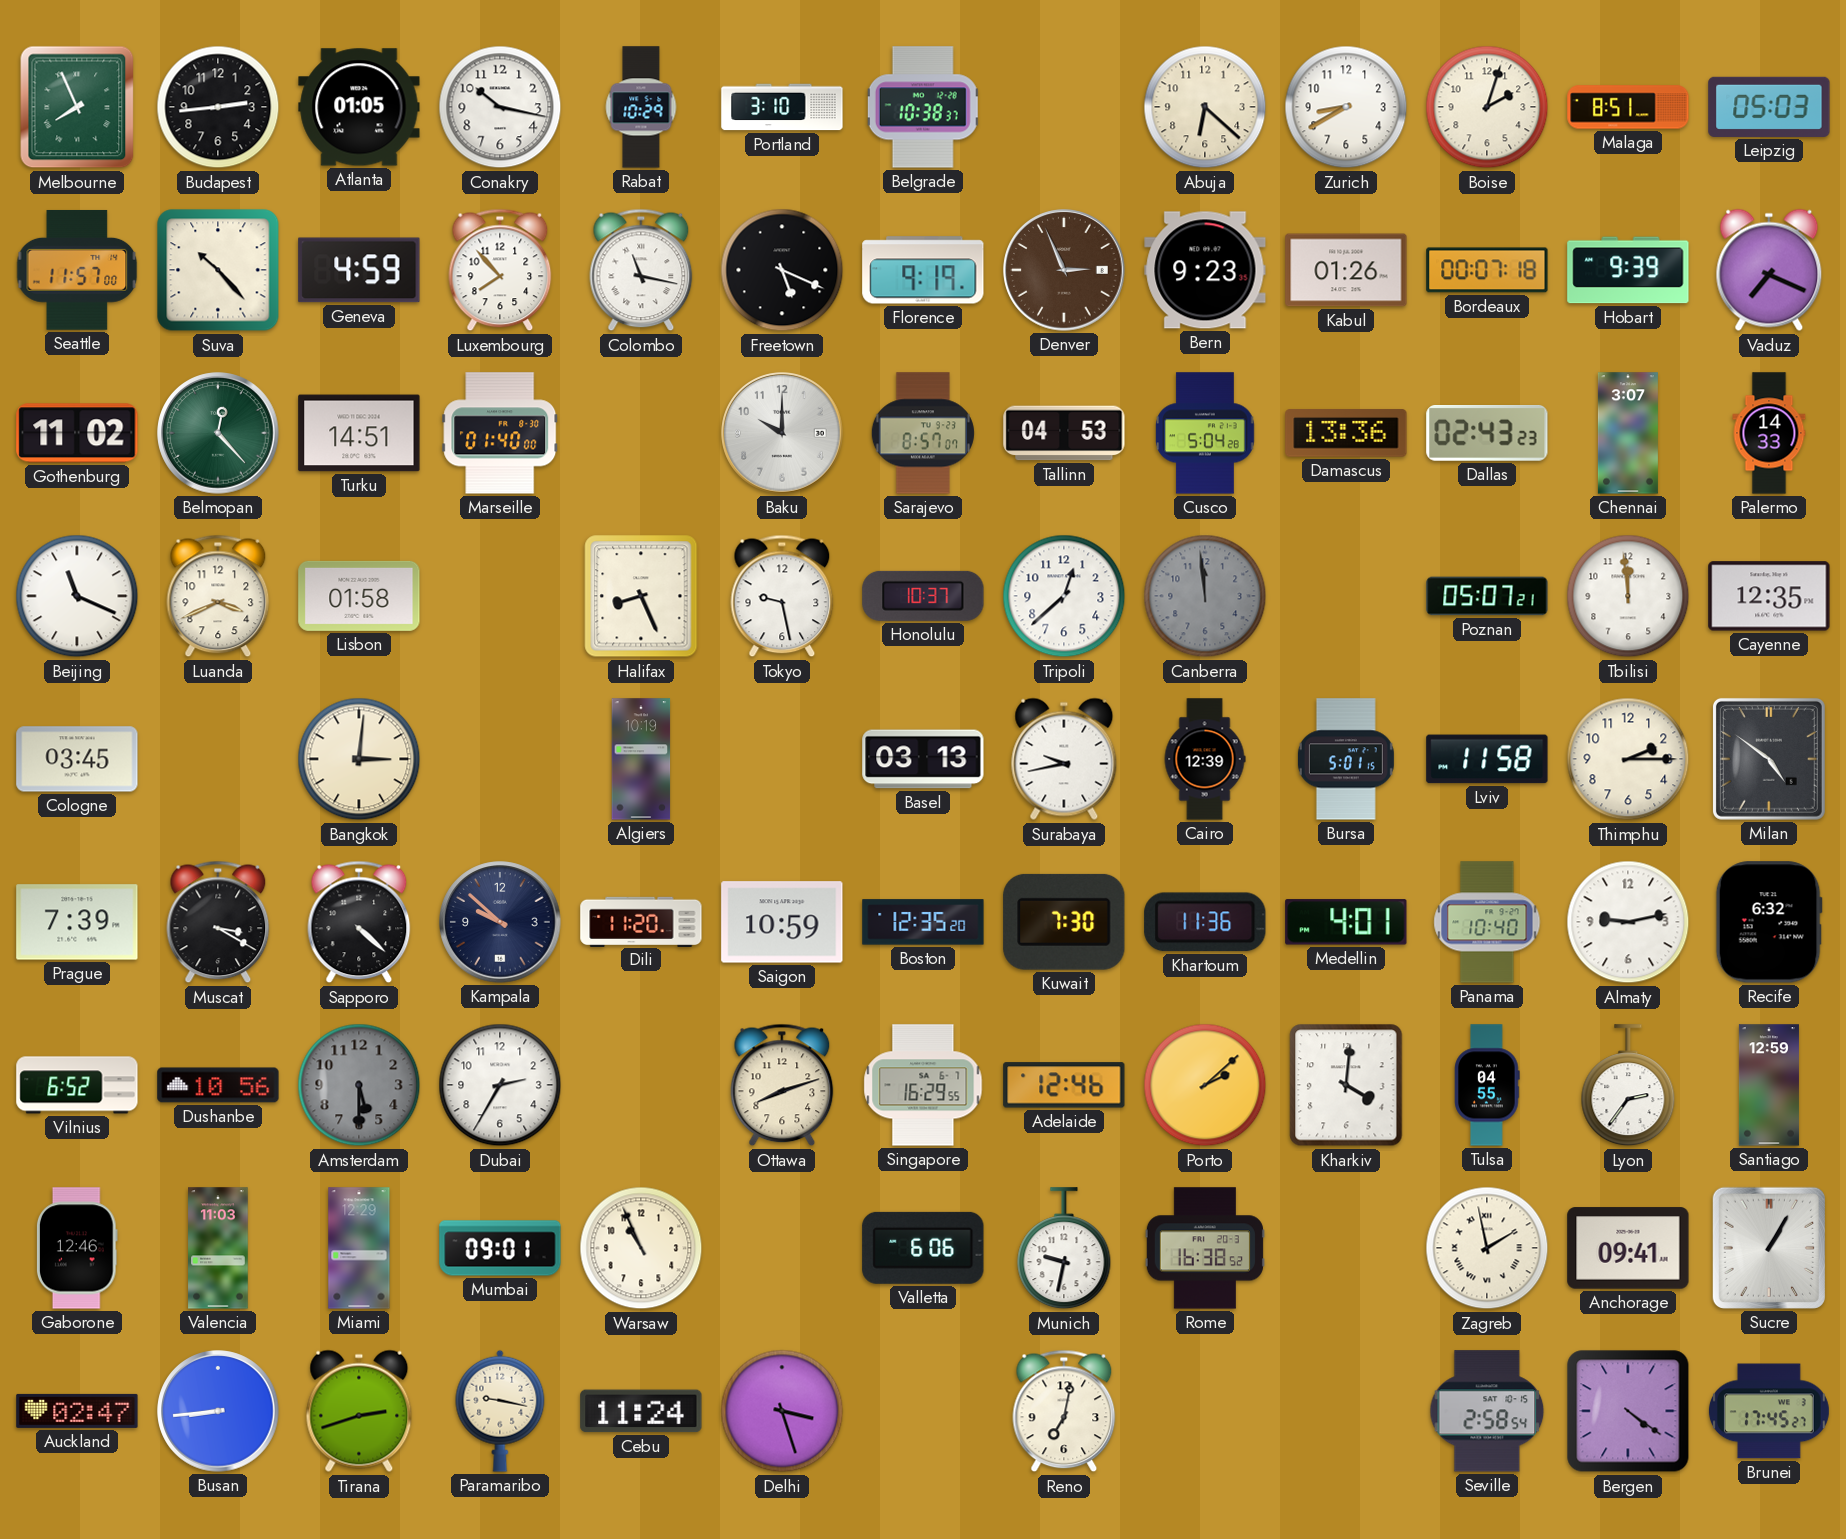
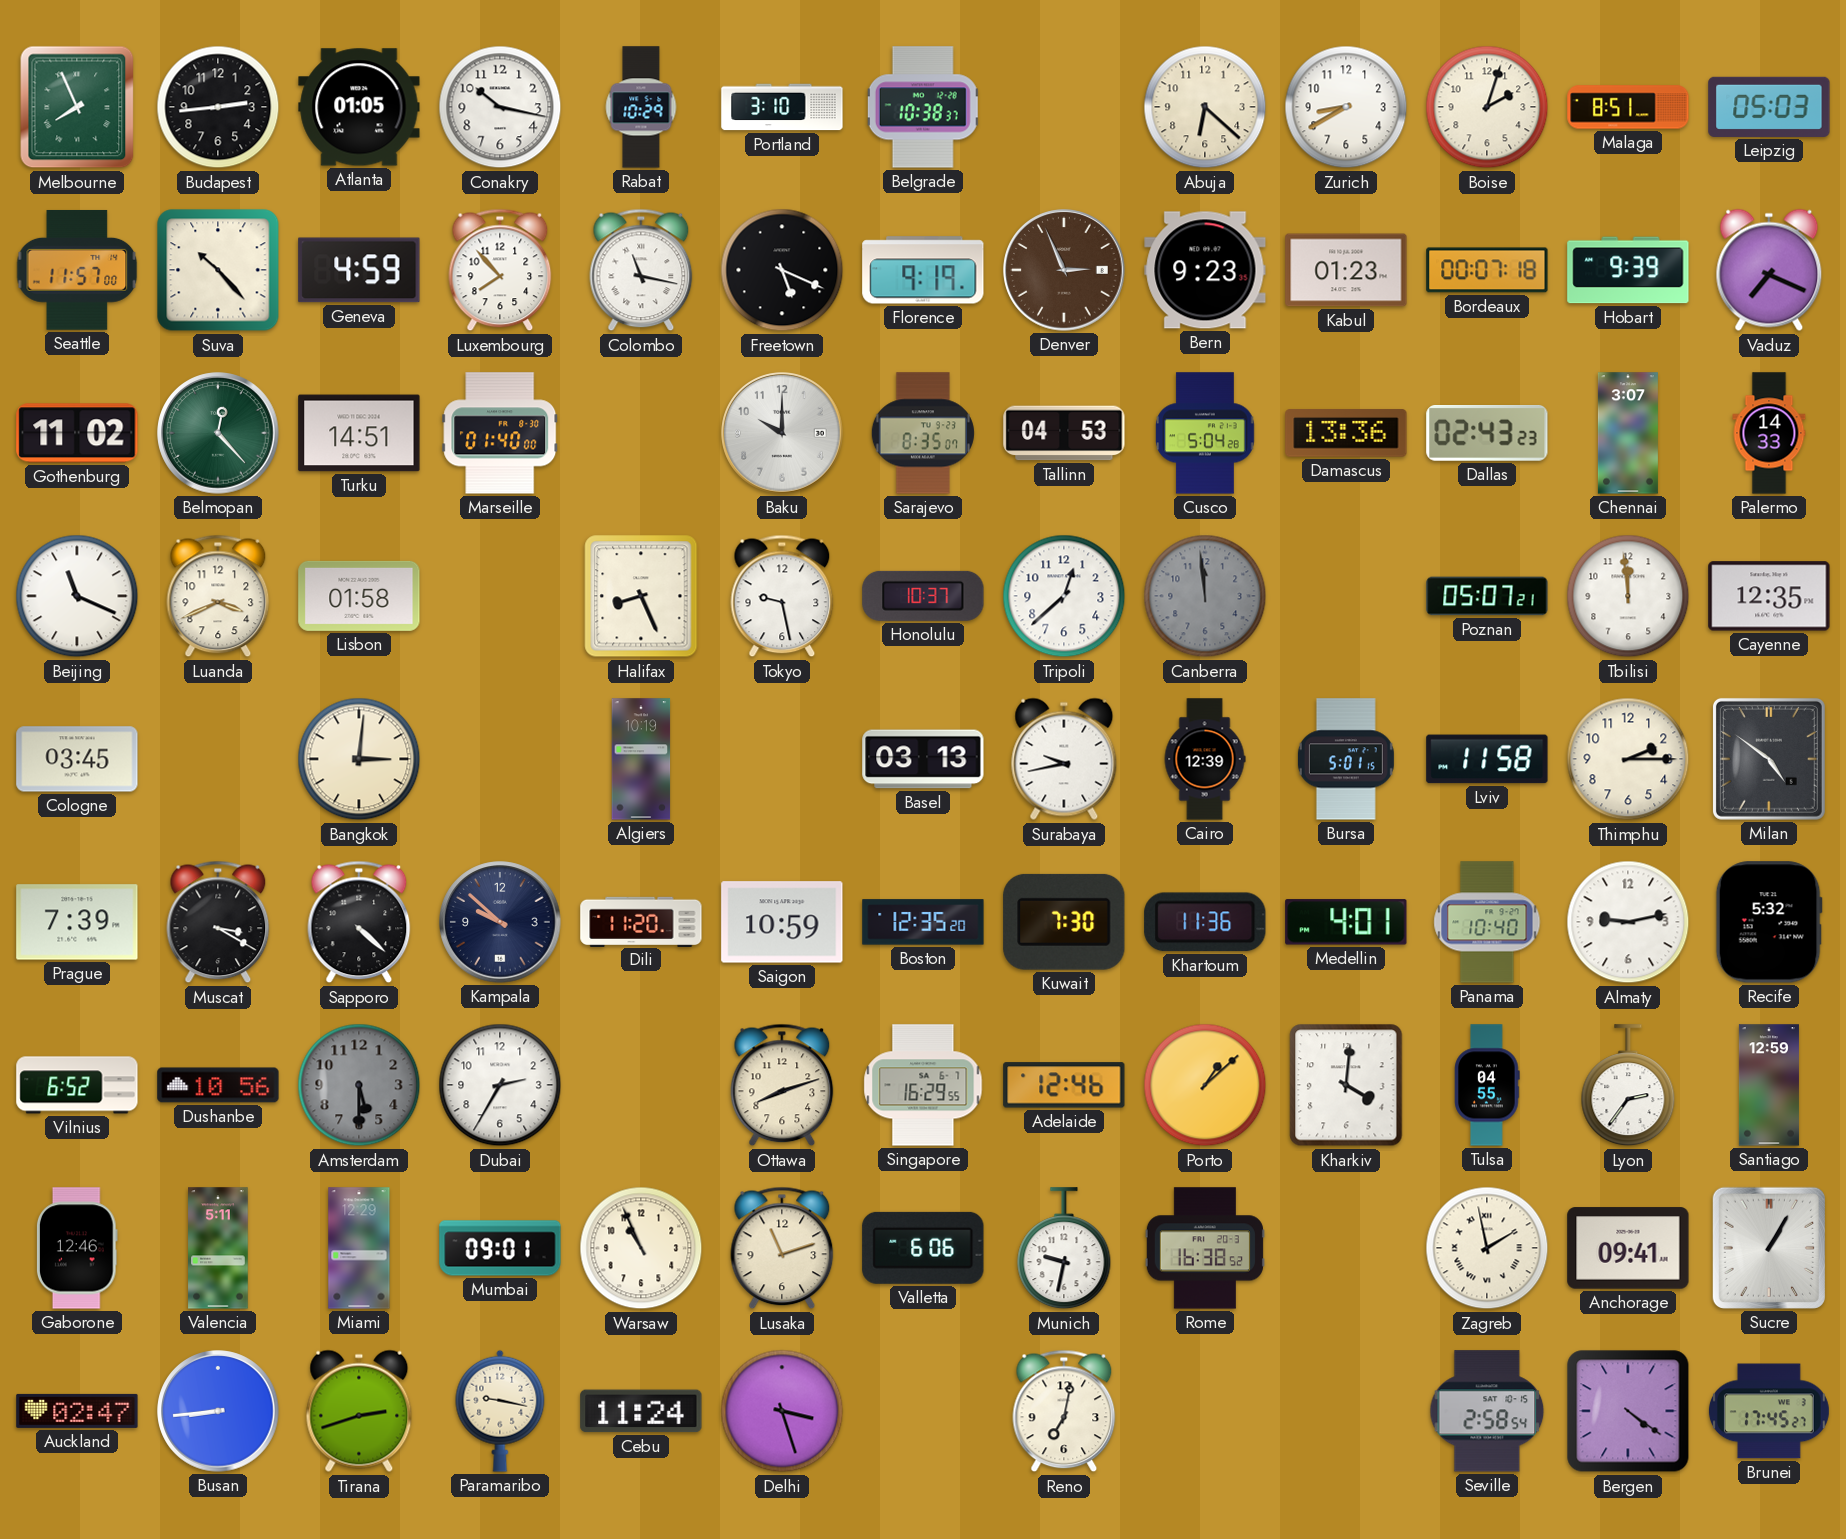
Kabul: 01:26 -> 01:23
Sarajevo: 8:57 -> 8:35
Recife: 6:32 -> 5:32
Porto: 2:08 -> 1:08
Valencia: 11:03 -> 5:11
Lusaka: none -> 11:12
